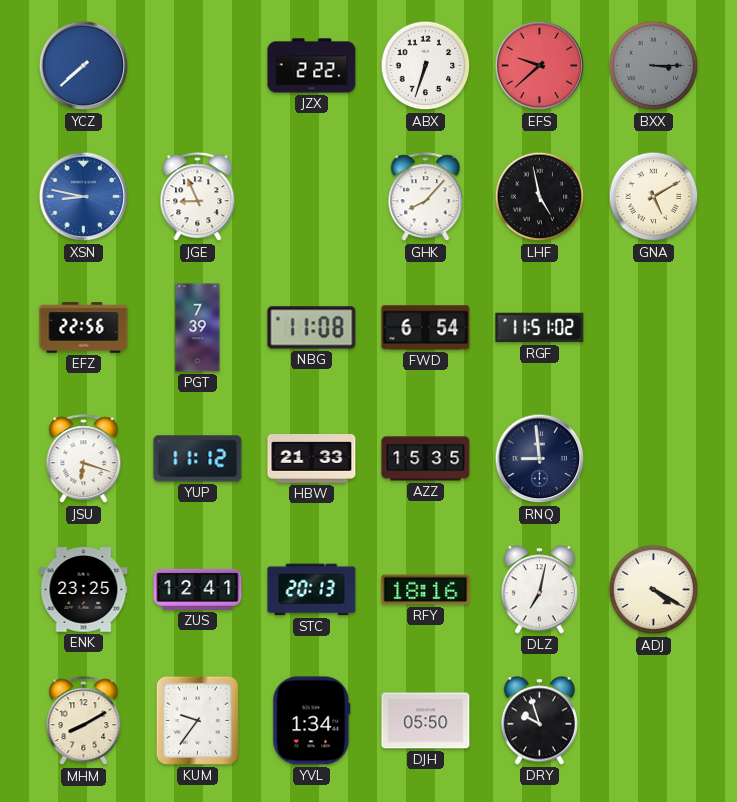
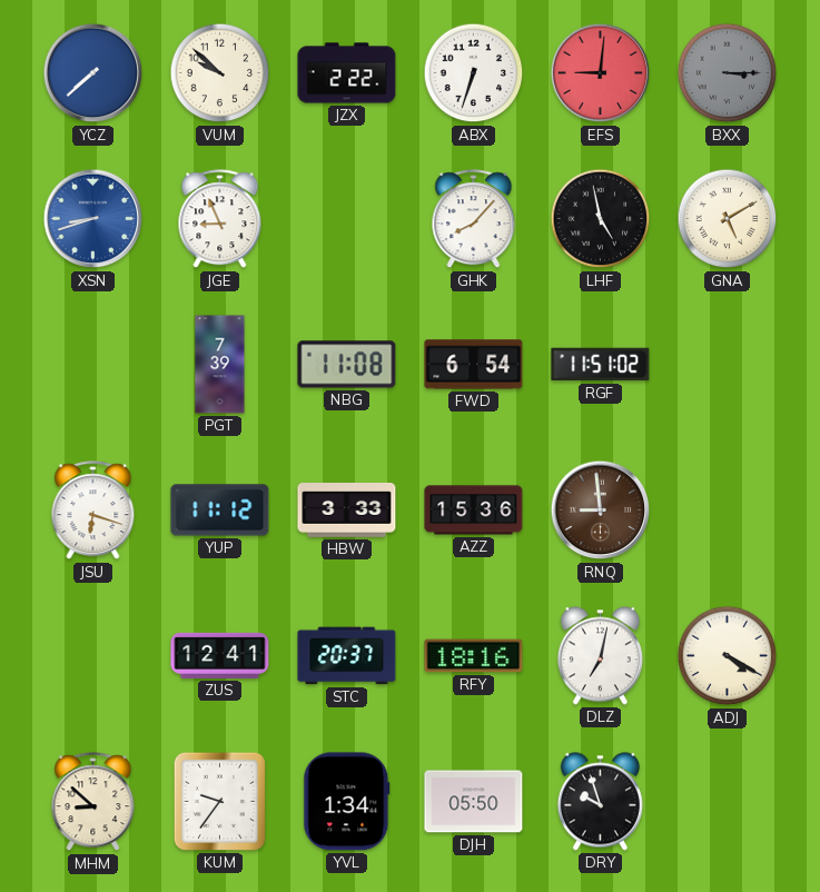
VUM: none -> 9:52
EFS: 9:38 -> 9:01
XSN: 8:47 -> 8:42
EFZ: 22:56 -> none
HBW: 21:33 -> 3:33
AZZ: 15:35 -> 15:36
RNQ dial: navy -> brown
ENK: 23:25 -> none
STC: 20:13 -> 20:37
MHM: 8:10 -> 8:52
